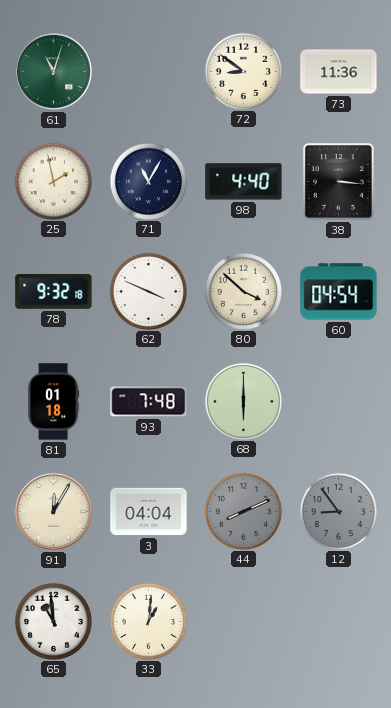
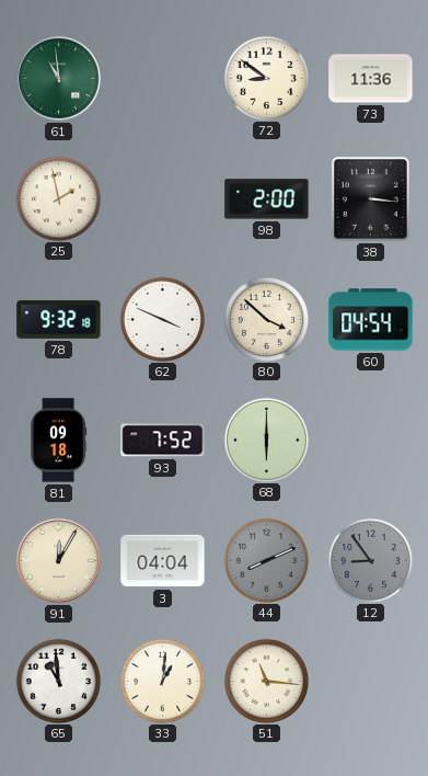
61: 11:03 -> 10:59
71: 11:05 -> none
98: 4:40 -> 2:00
81: 01:18 -> 09:18
93: 7:48 -> 7:52
51: none -> 11:16
